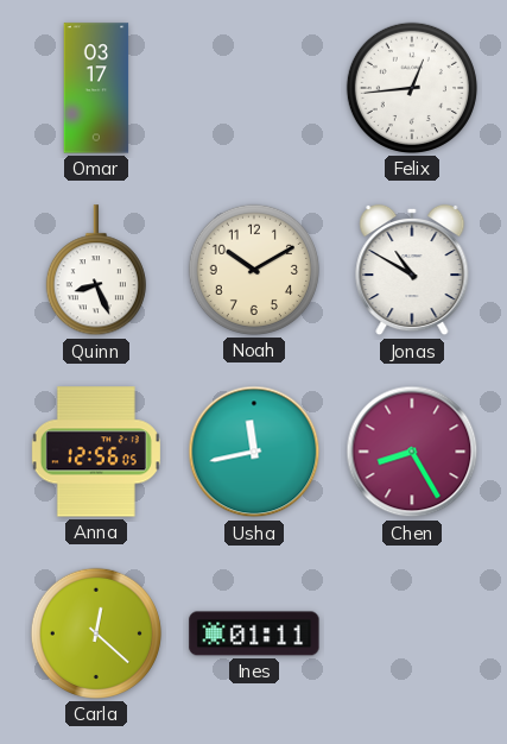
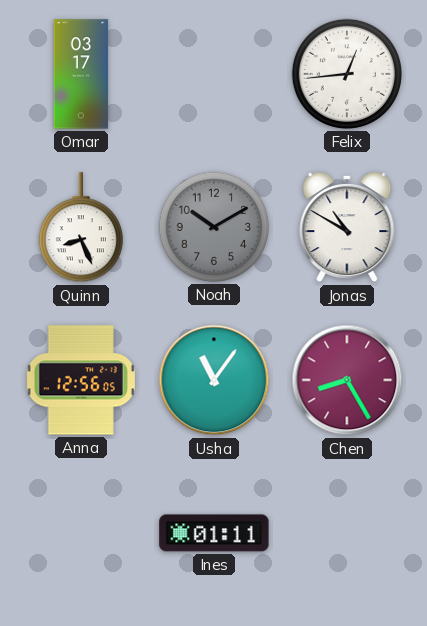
Noah dial: cream -> grey
Usha: 11:43 -> 11:06
Carla: 12:22 -> none
